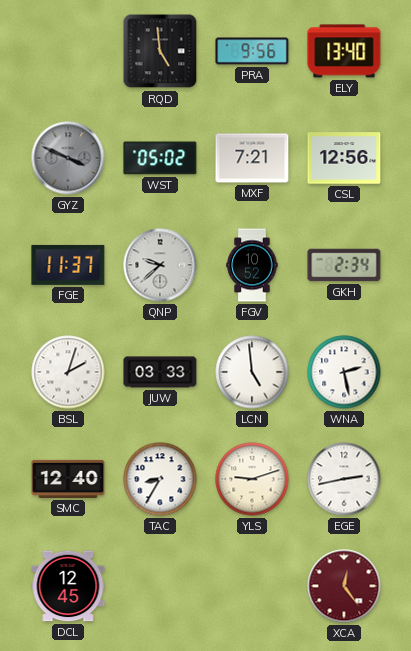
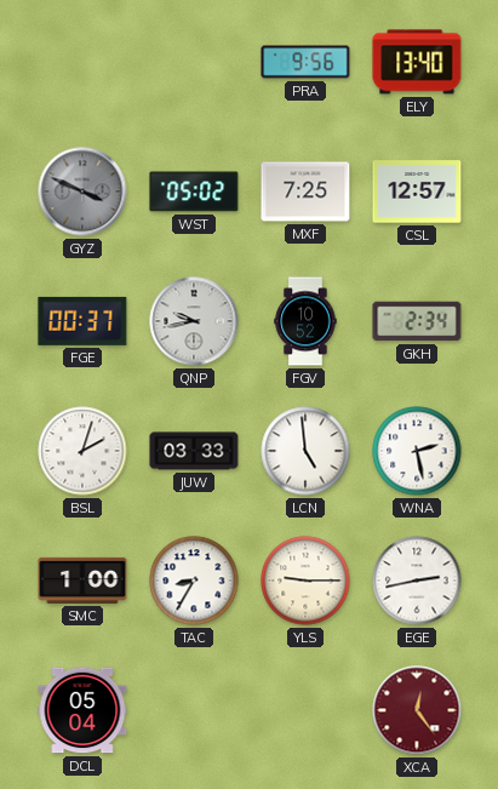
RQD: 4:59 -> none
MXF: 7:21 -> 7:25
CSL: 12:56 -> 12:57
FGE: 11:37 -> 00:37
QNP: 9:38 -> 9:43
SMC: 12:40 -> 1:00
YLS: 9:12 -> 9:15
DCL: 12:45 -> 05:04
